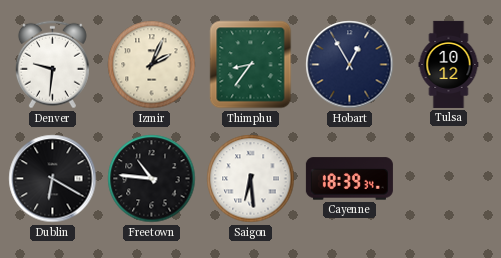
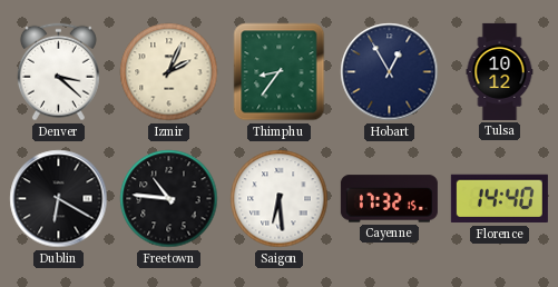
Denver: 9:31 -> 3:22
Cayenne: 18:39 -> 17:32
Florence: none -> 14:40
